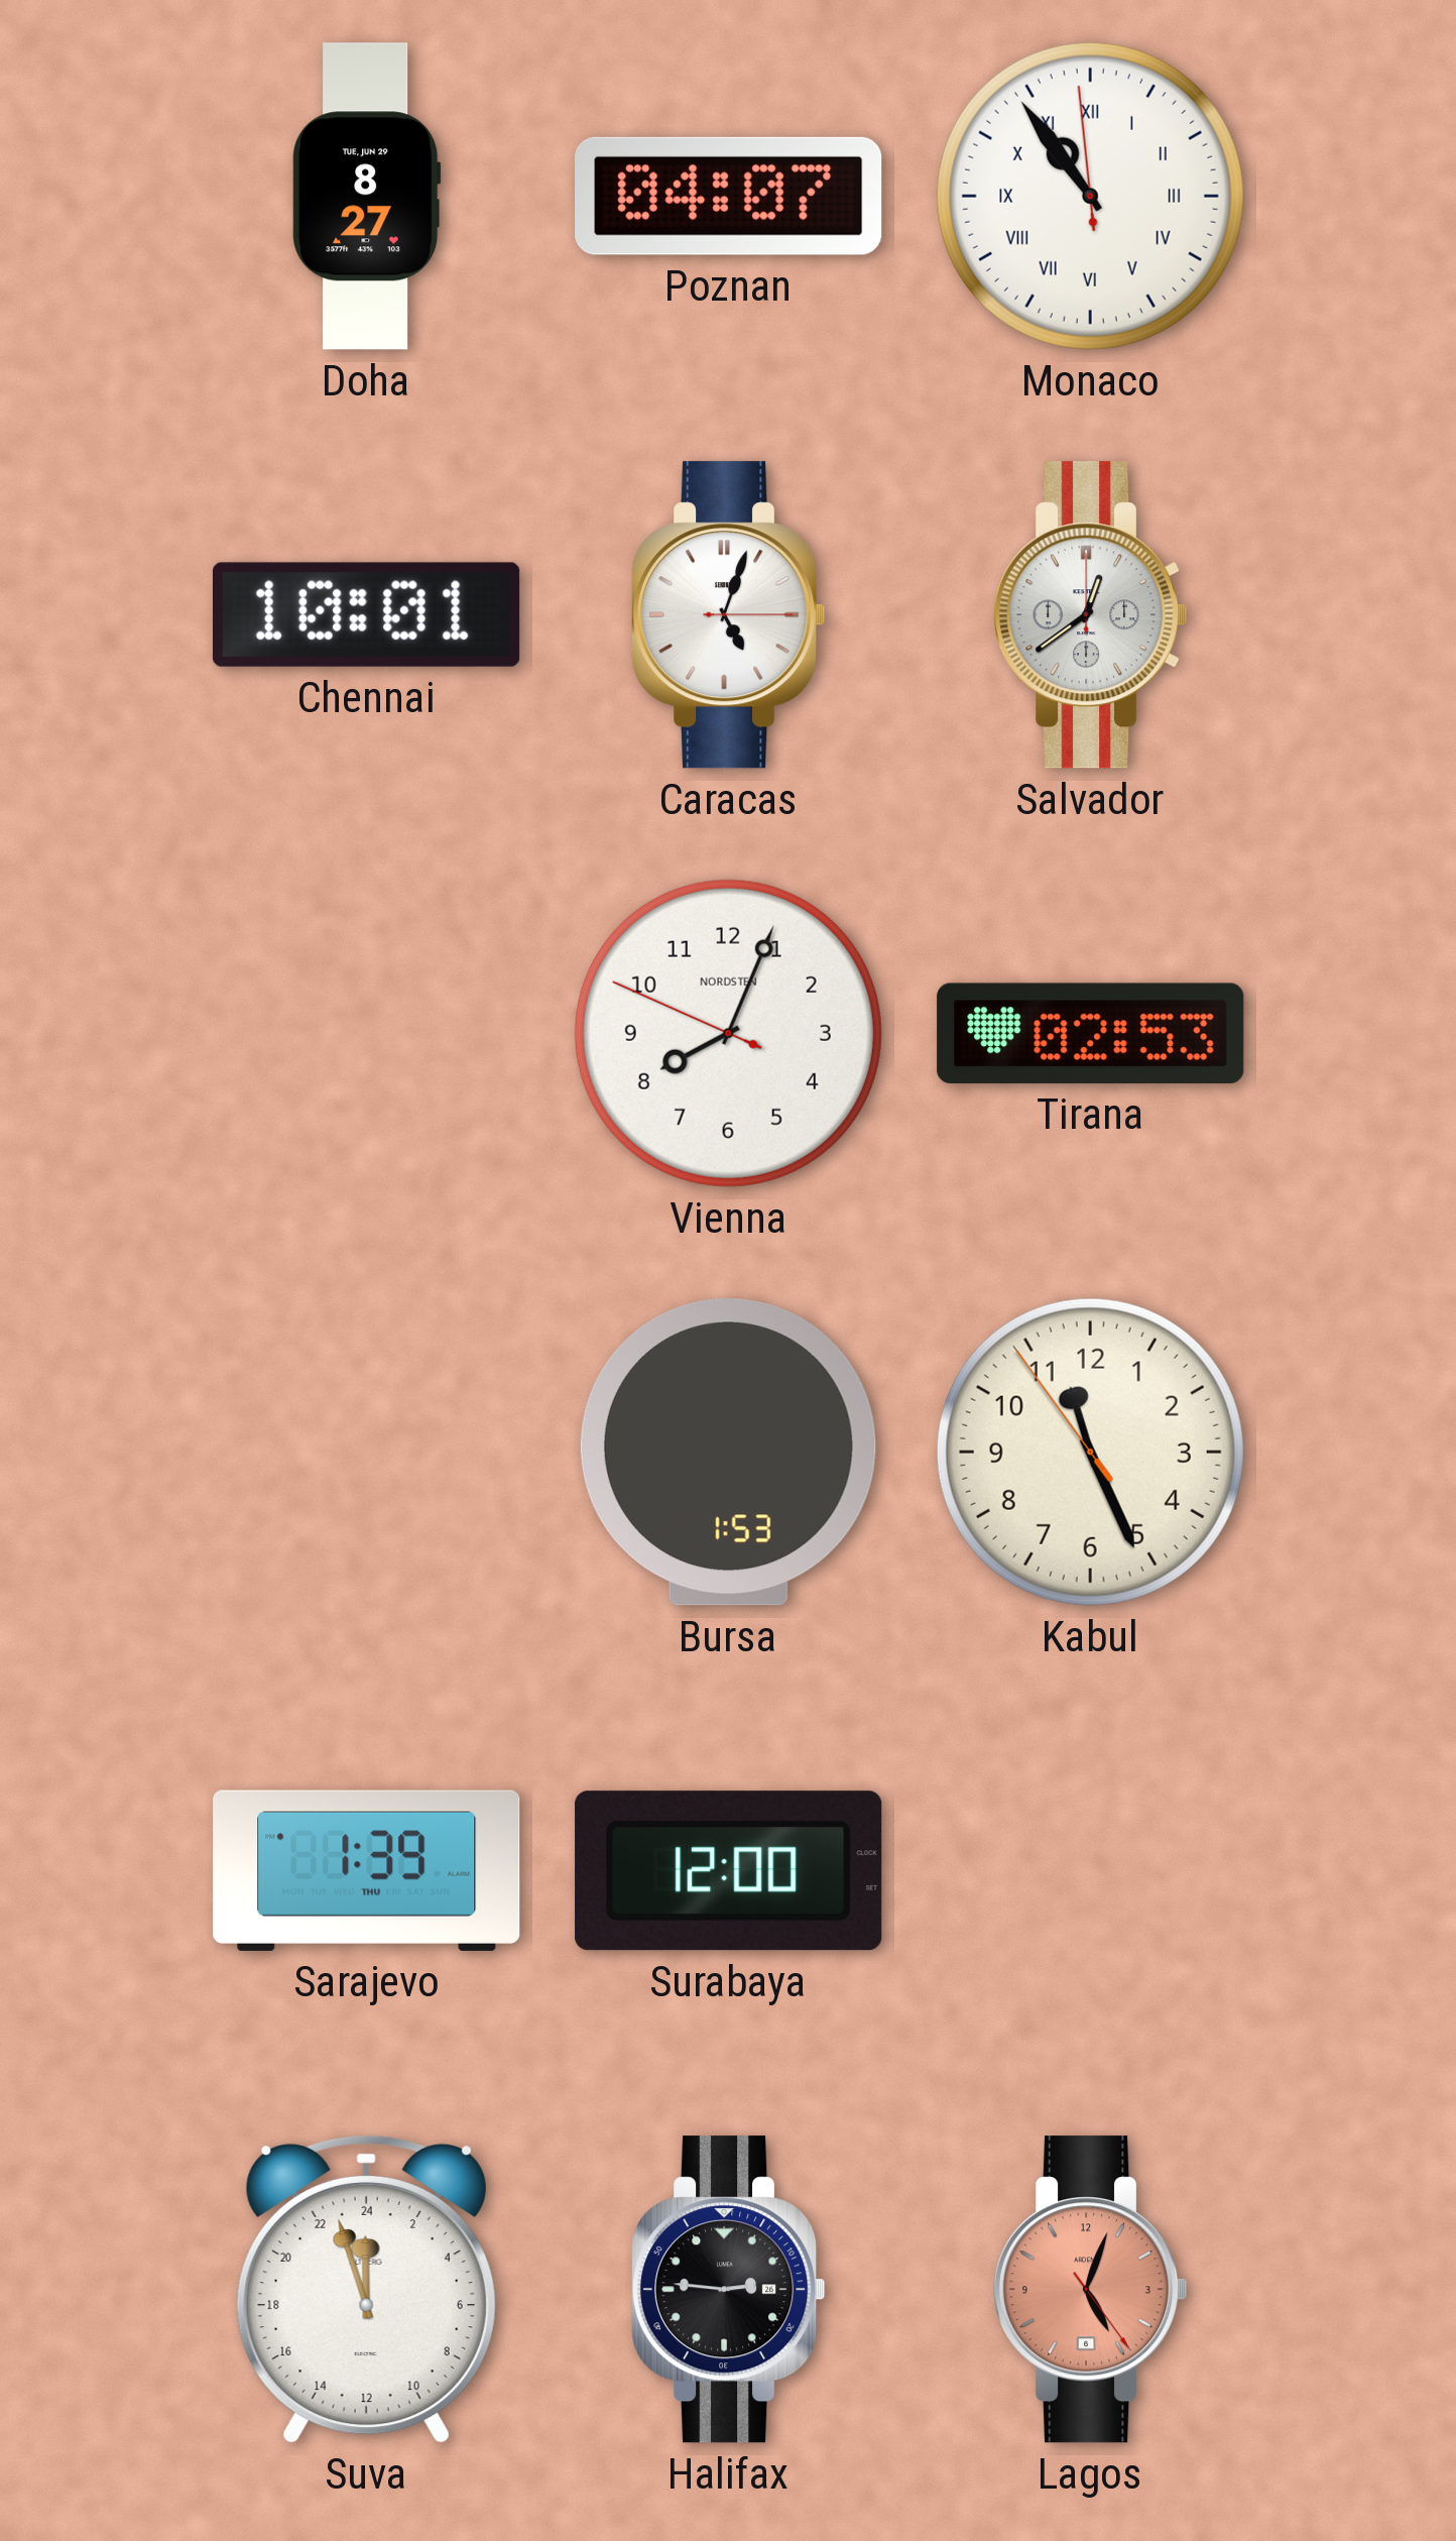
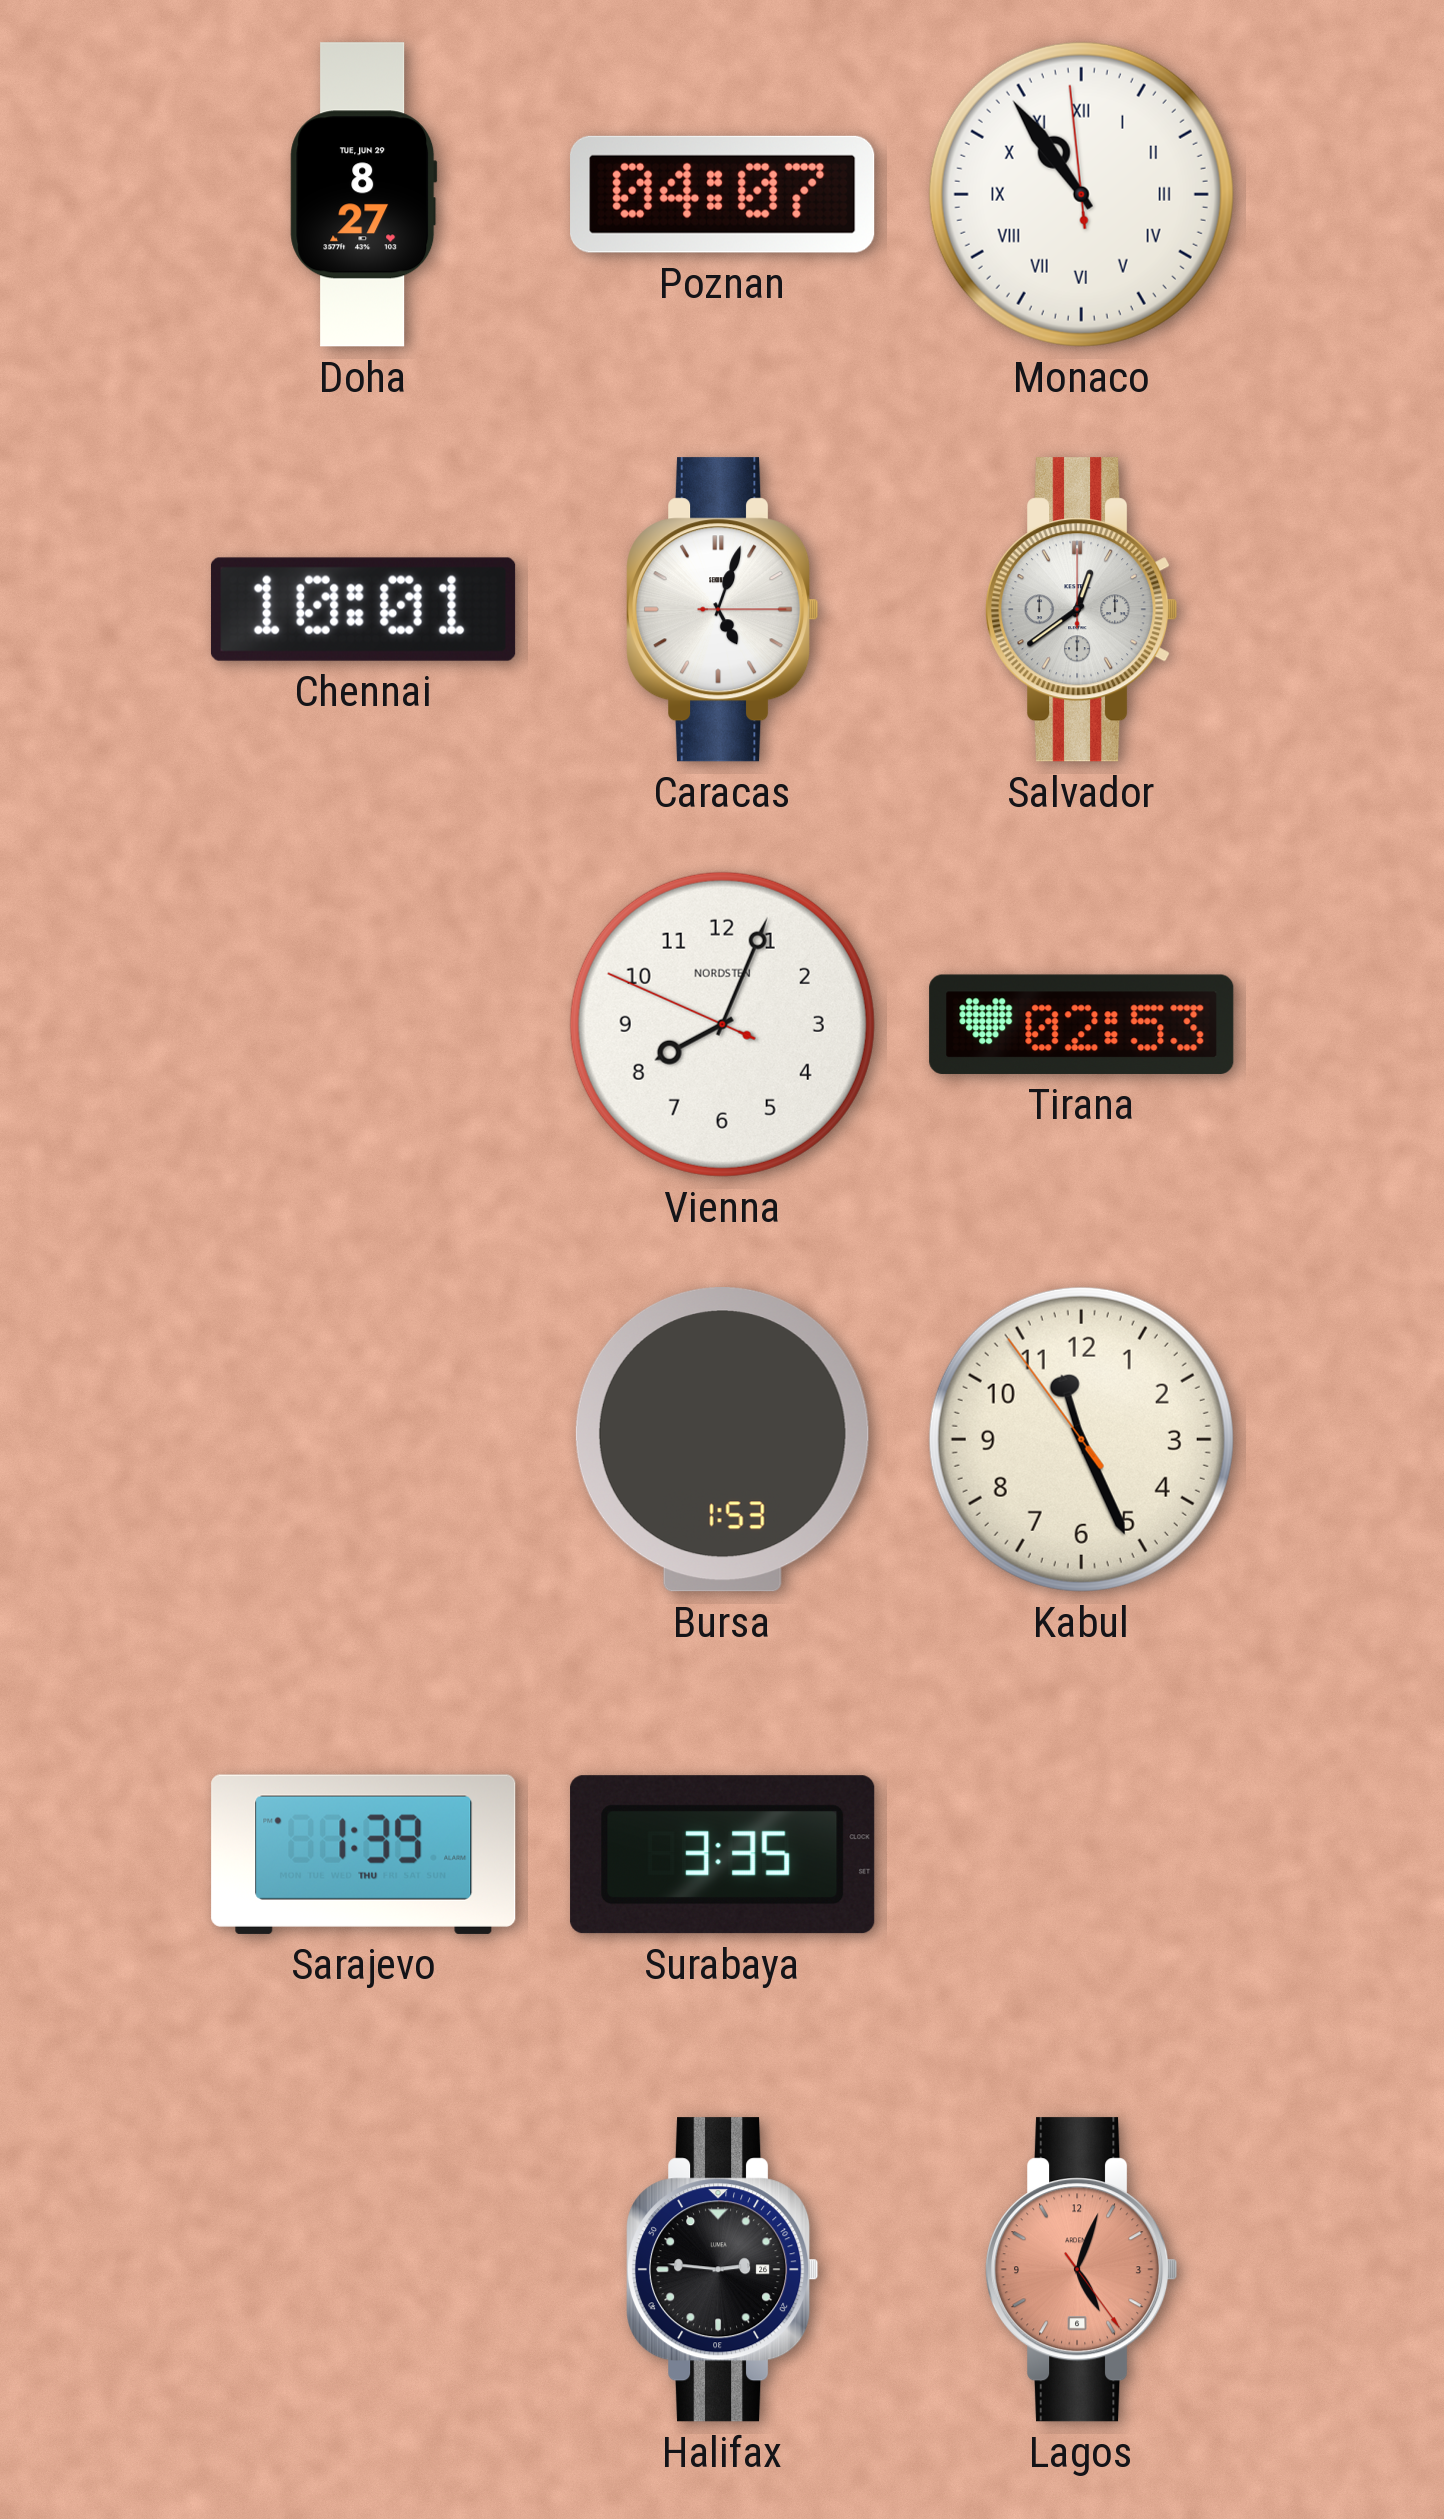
Surabaya: 12:00 -> 3:35
Suva: 23:57 -> none
